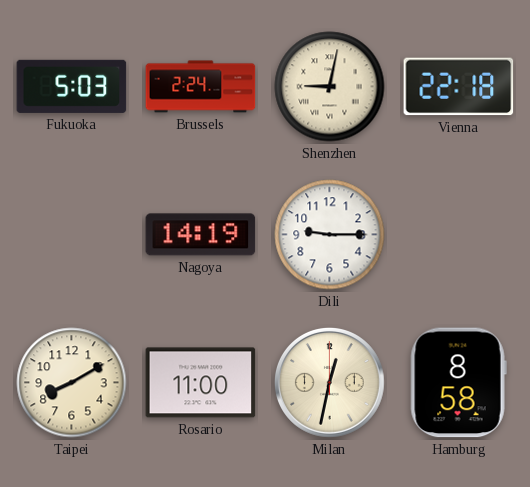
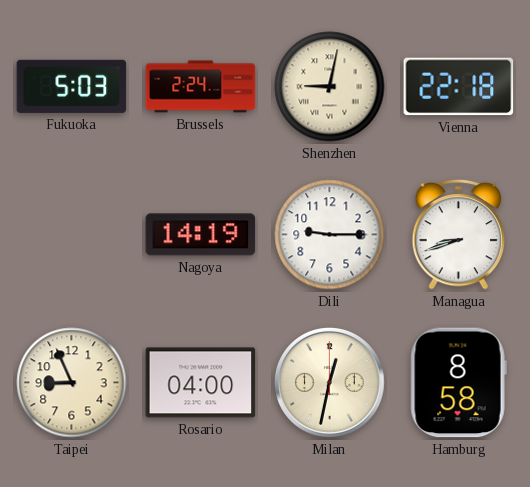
Managua: none -> 8:42
Taipei: 8:10 -> 8:56
Rosario: 11:00 -> 04:00
